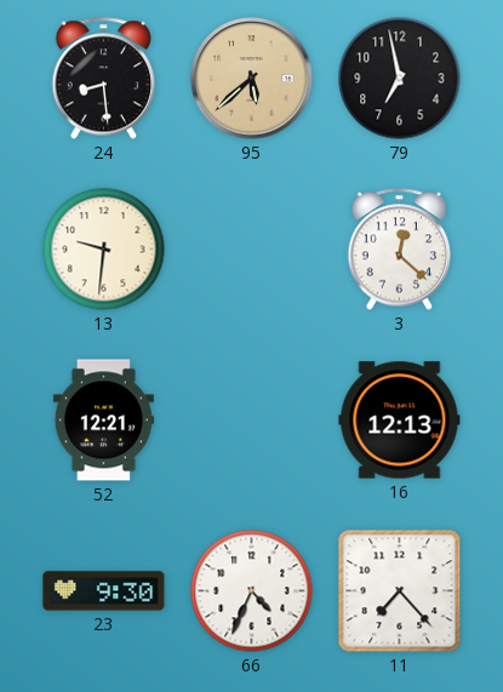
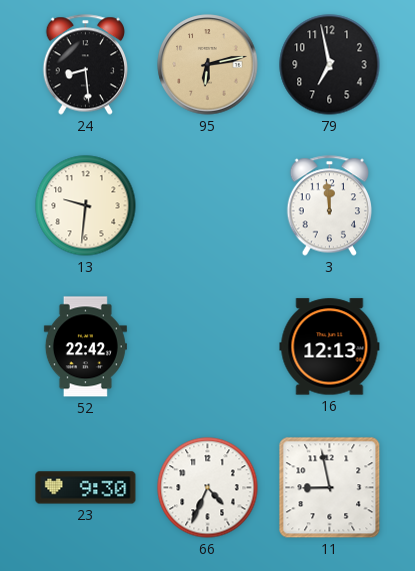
95: 5:38 -> 6:13
3: 12:22 -> 11:59
52: 12:21 -> 22:42
11: 7:23 -> 8:58
